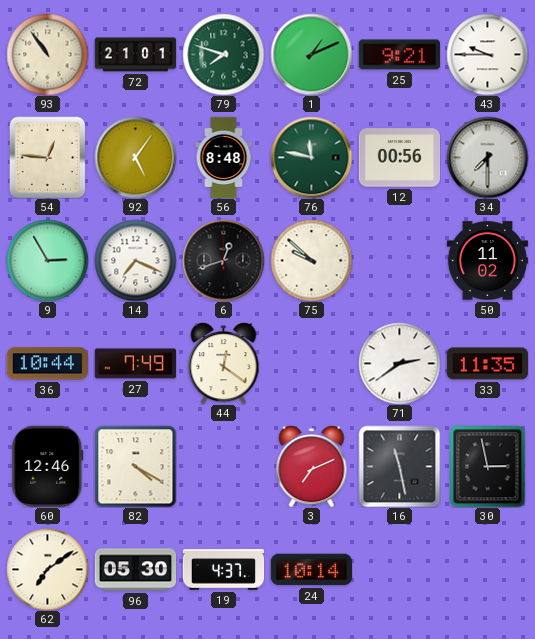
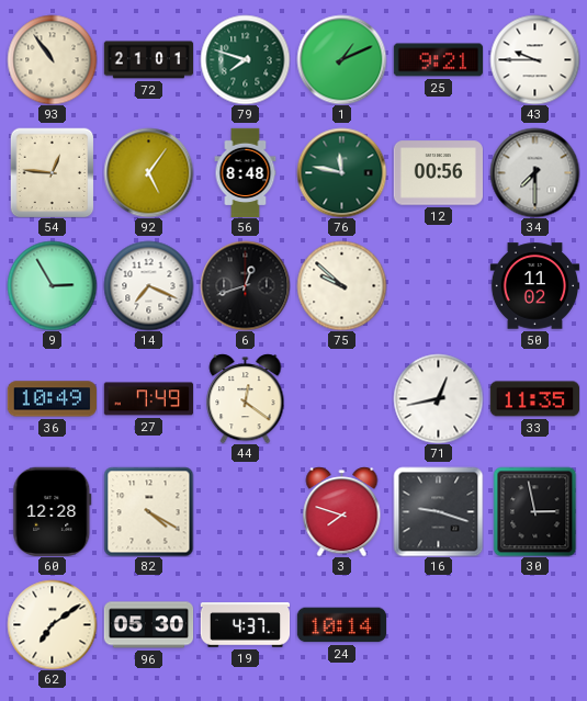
36: 10:44 -> 10:49
71: 2:39 -> 12:43
60: 12:46 -> 12:28
3: 7:11 -> 7:48
16: 11:28 -> 9:18
